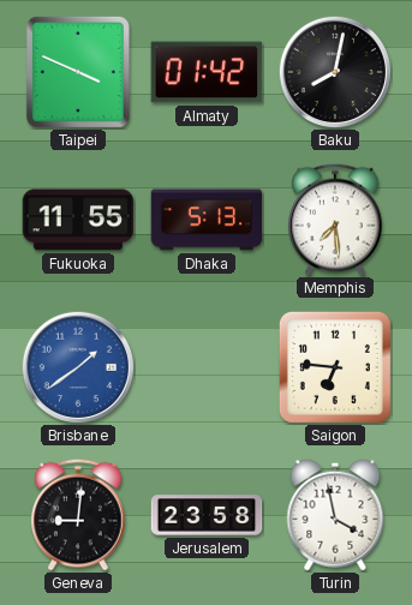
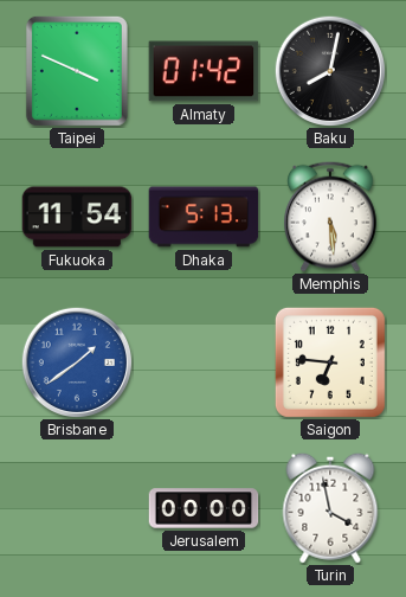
Fukuoka: 11:55 -> 11:54
Memphis: 7:29 -> 5:29
Geneva: 9:01 -> none
Jerusalem: 23:58 -> 00:00
